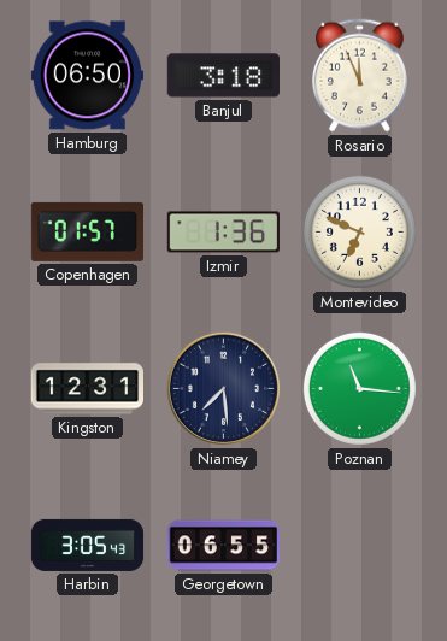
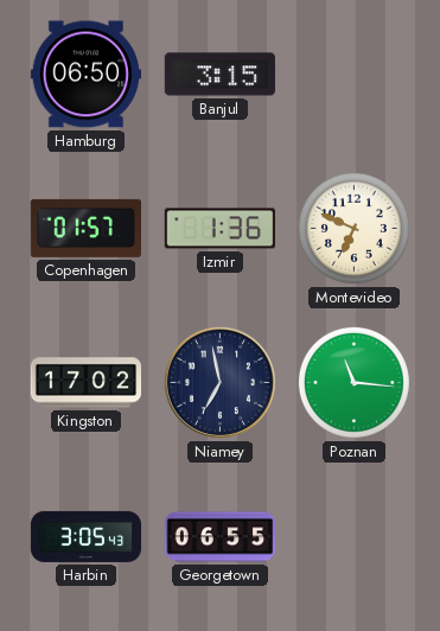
Banjul: 3:18 -> 3:15
Rosario: 11:56 -> none
Kingston: 12:31 -> 17:02
Niamey: 7:29 -> 6:58
